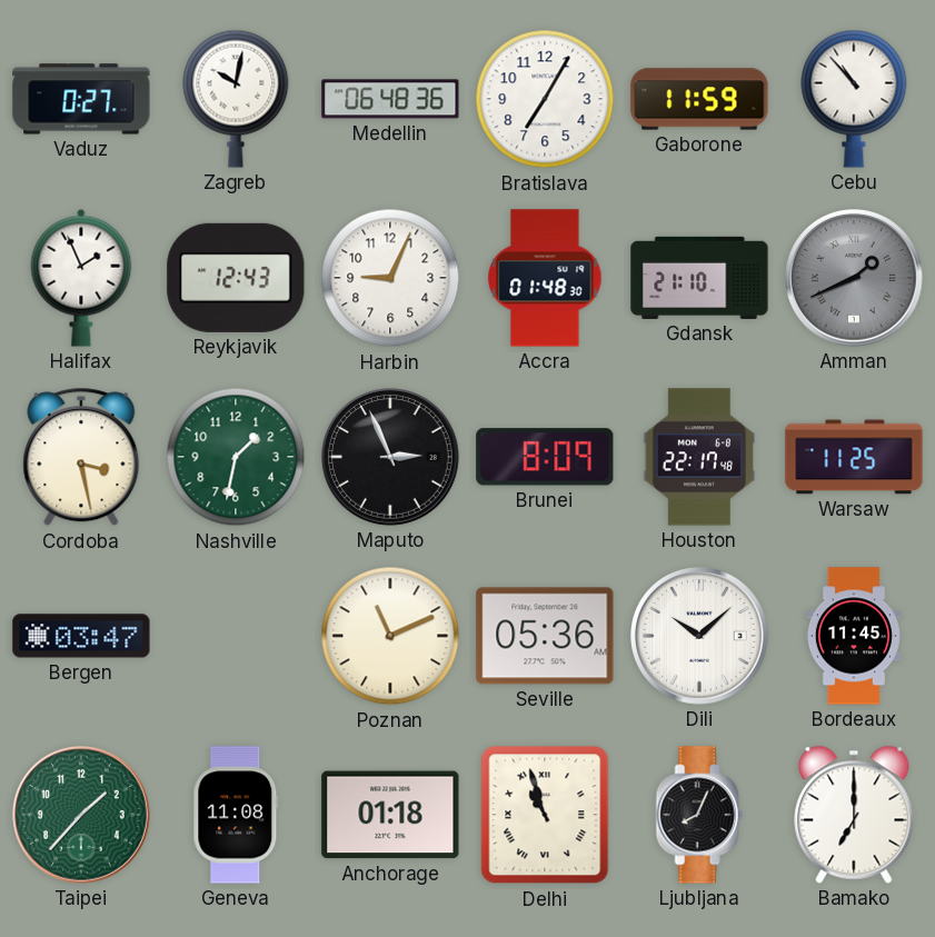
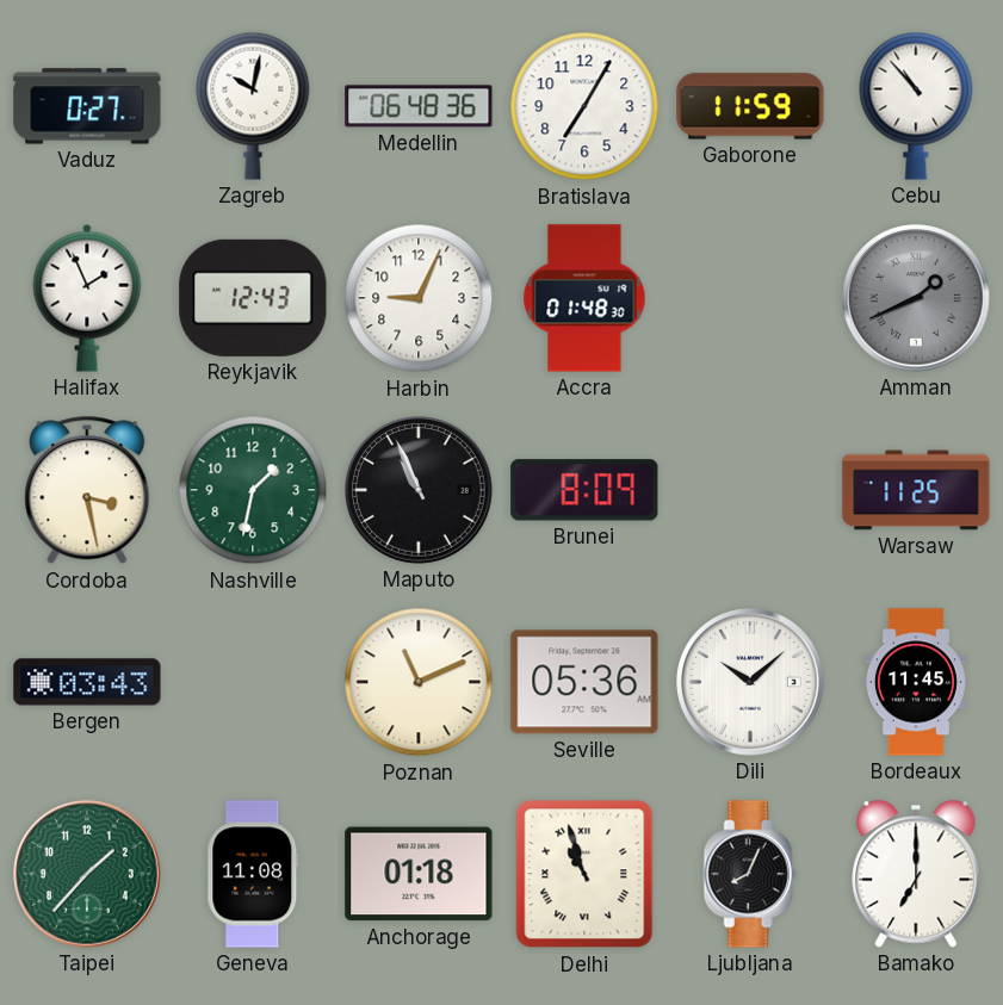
Gdansk: 21:10 -> none
Maputo: 2:56 -> 10:56
Houston: 22:17 -> none
Bergen: 03:47 -> 03:43
